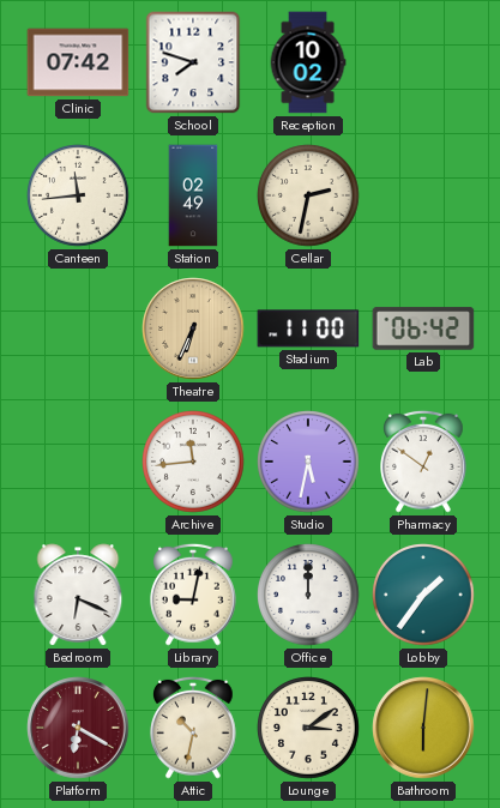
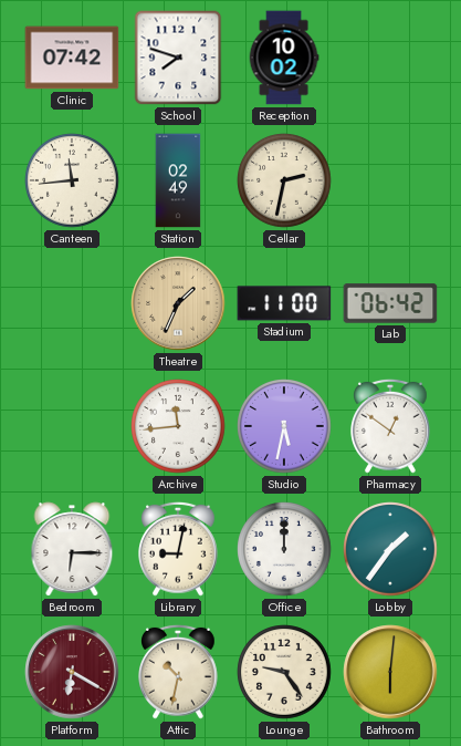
Theatre: 6:34 -> 1:34
Bedroom: 6:19 -> 6:15
Lounge: 3:09 -> 9:24
